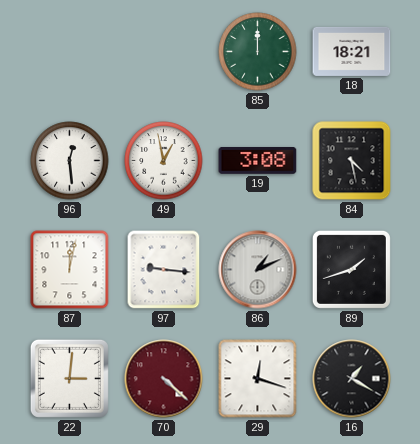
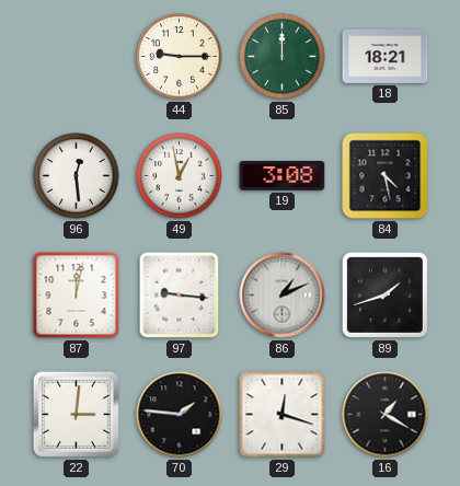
44: none -> 9:15
70: 4:22 -> 1:46
70 dial: burgundy -> black
